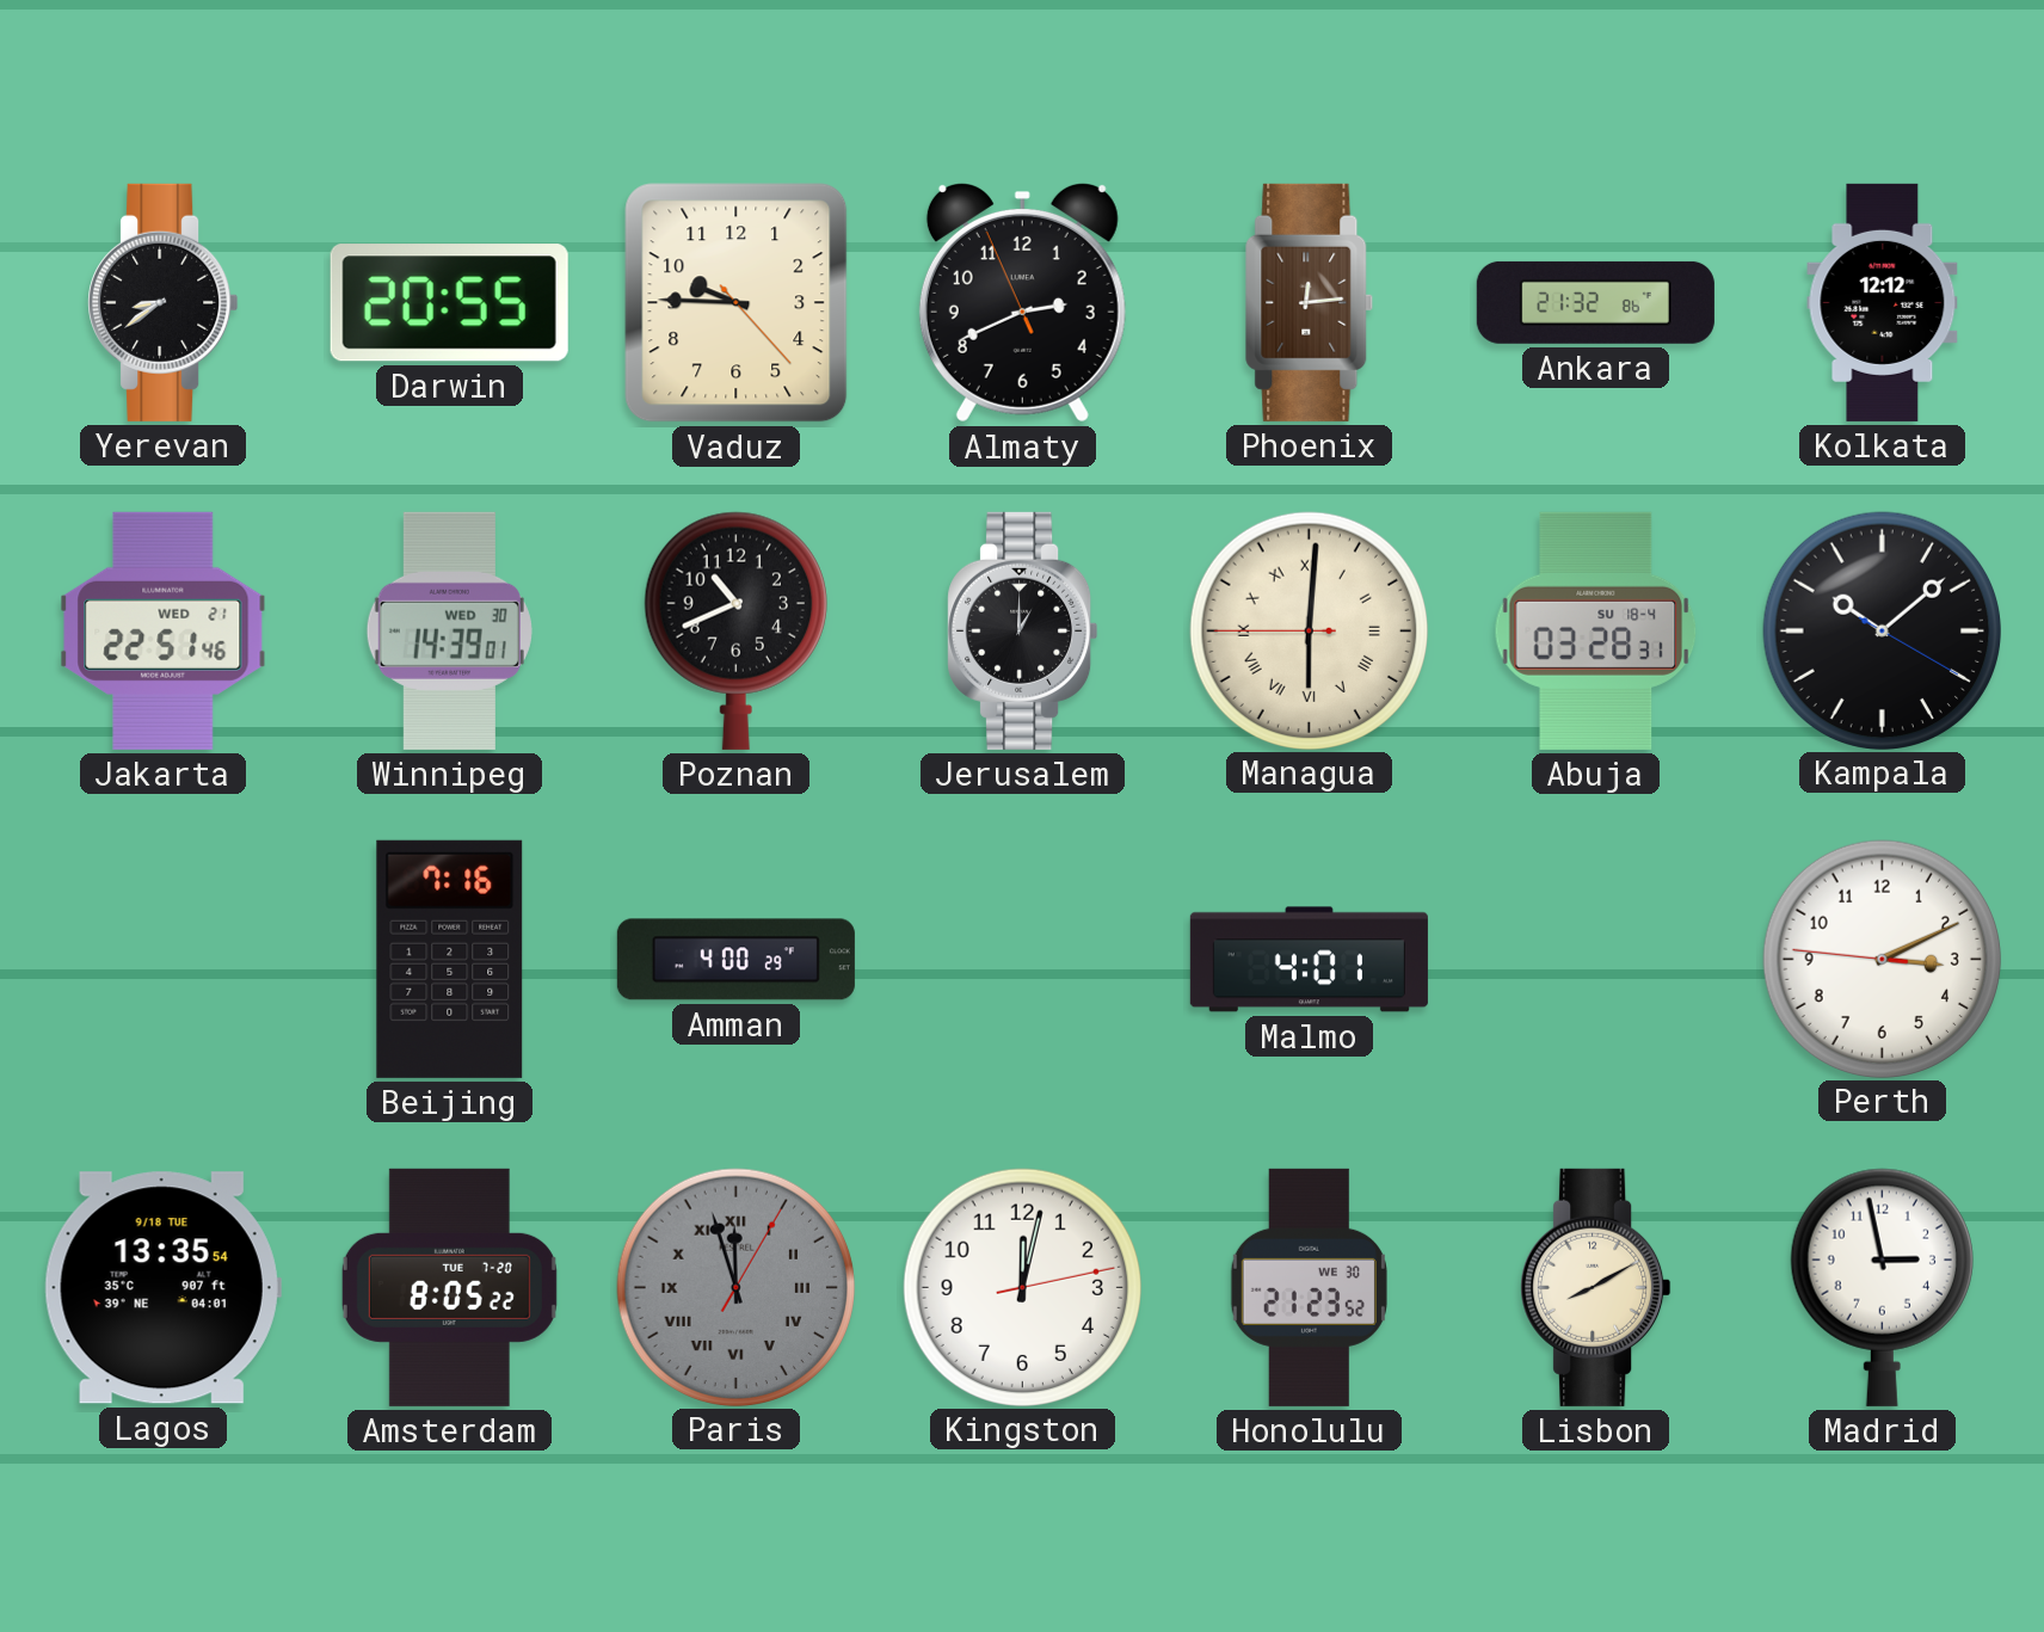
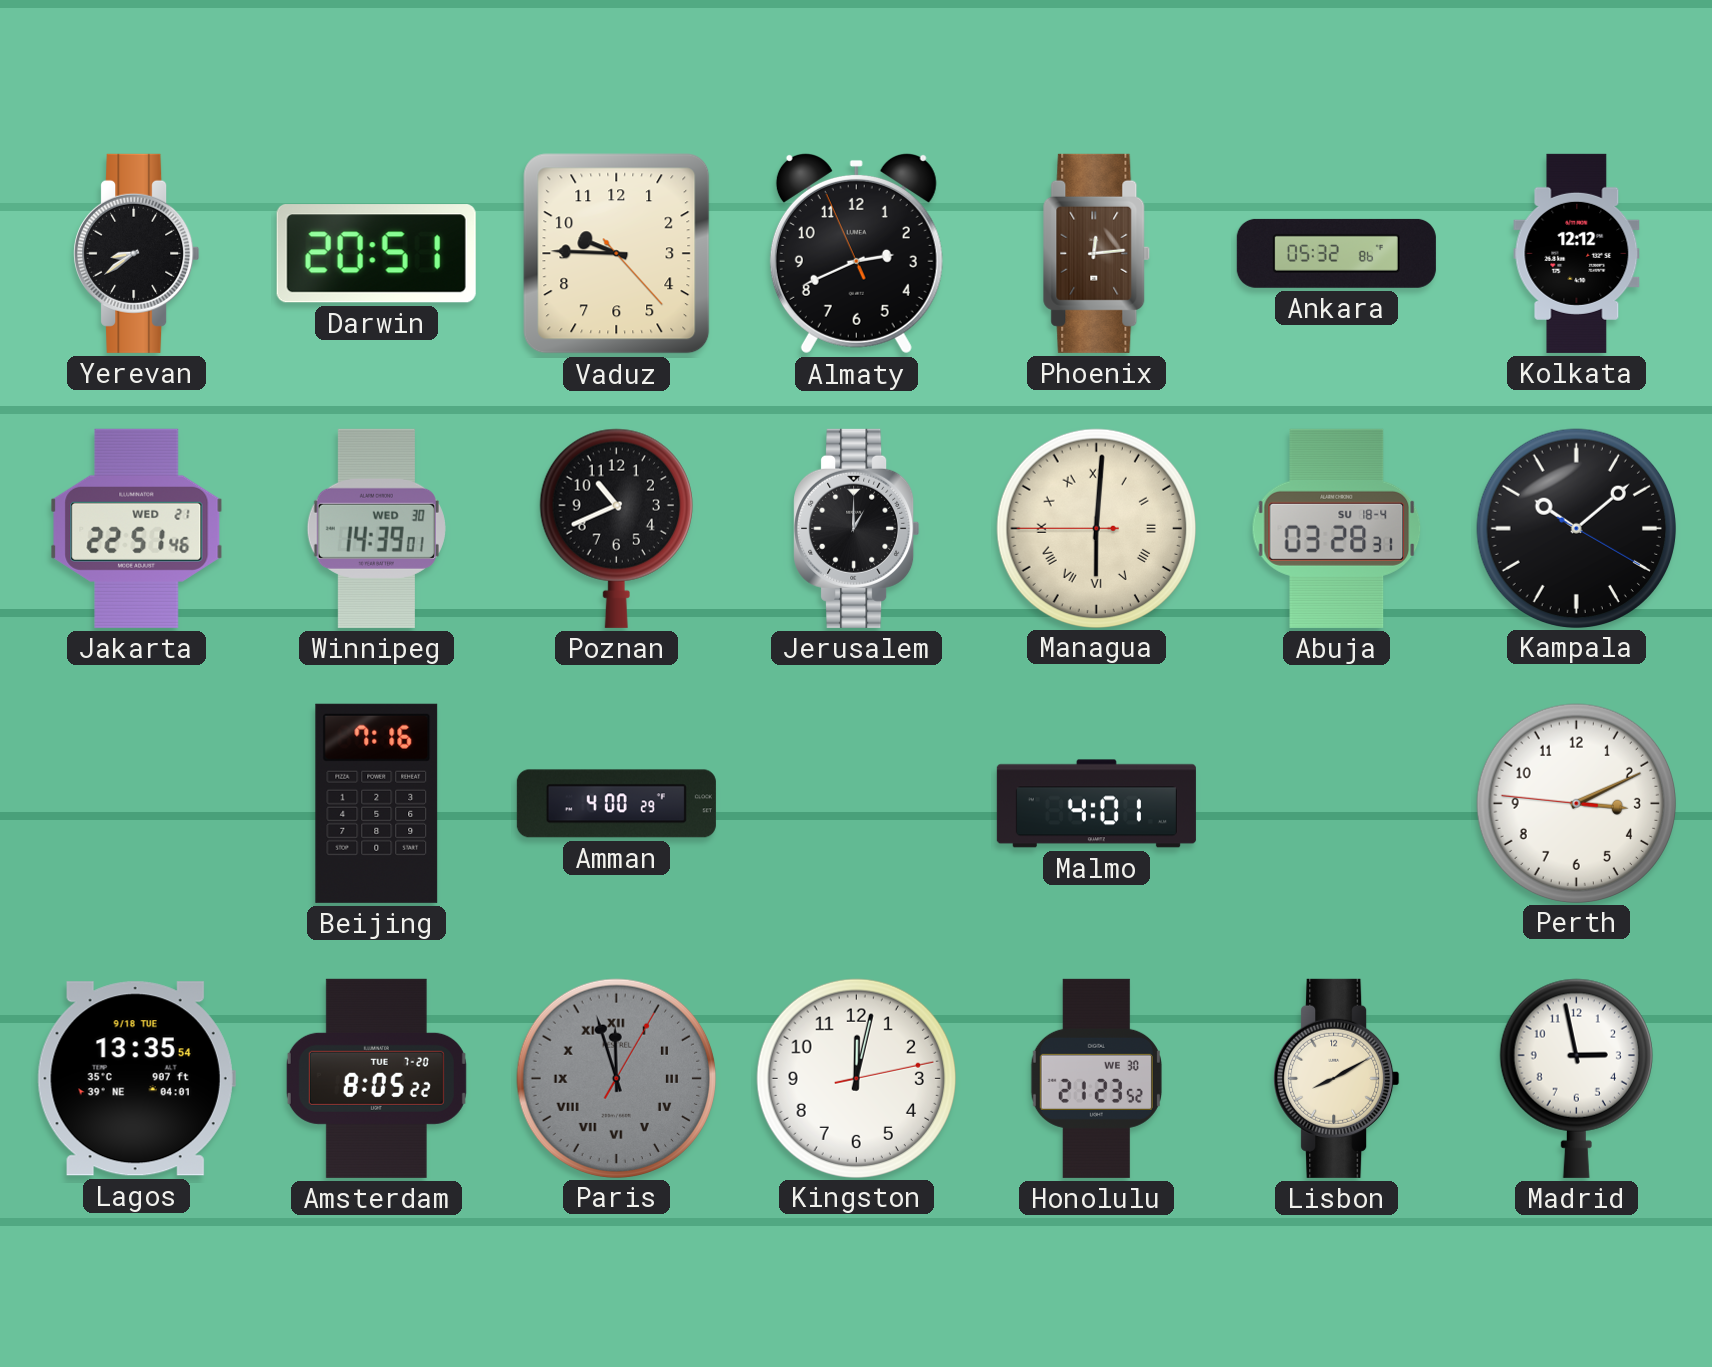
Darwin: 20:55 -> 20:51
Ankara: 21:32 -> 05:32
